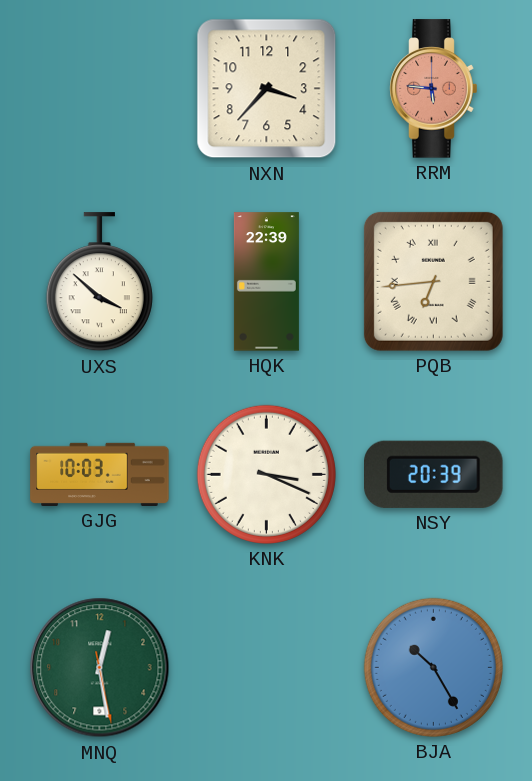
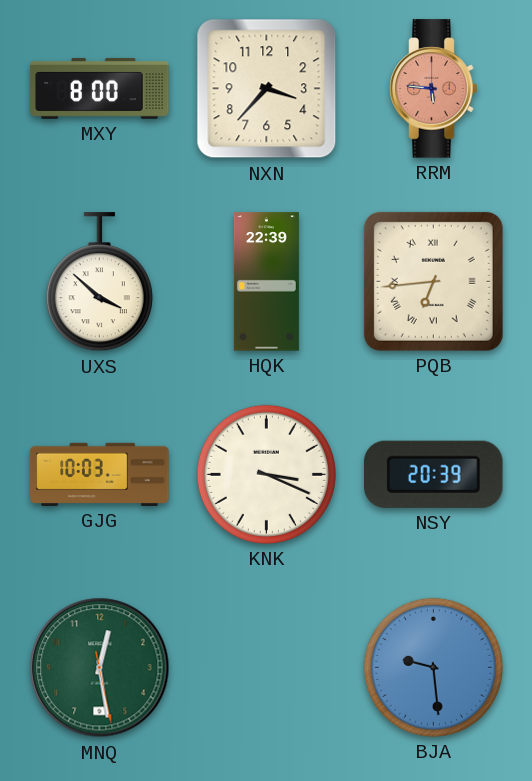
MXY: none -> 8:00
BJA: 10:25 -> 9:29
